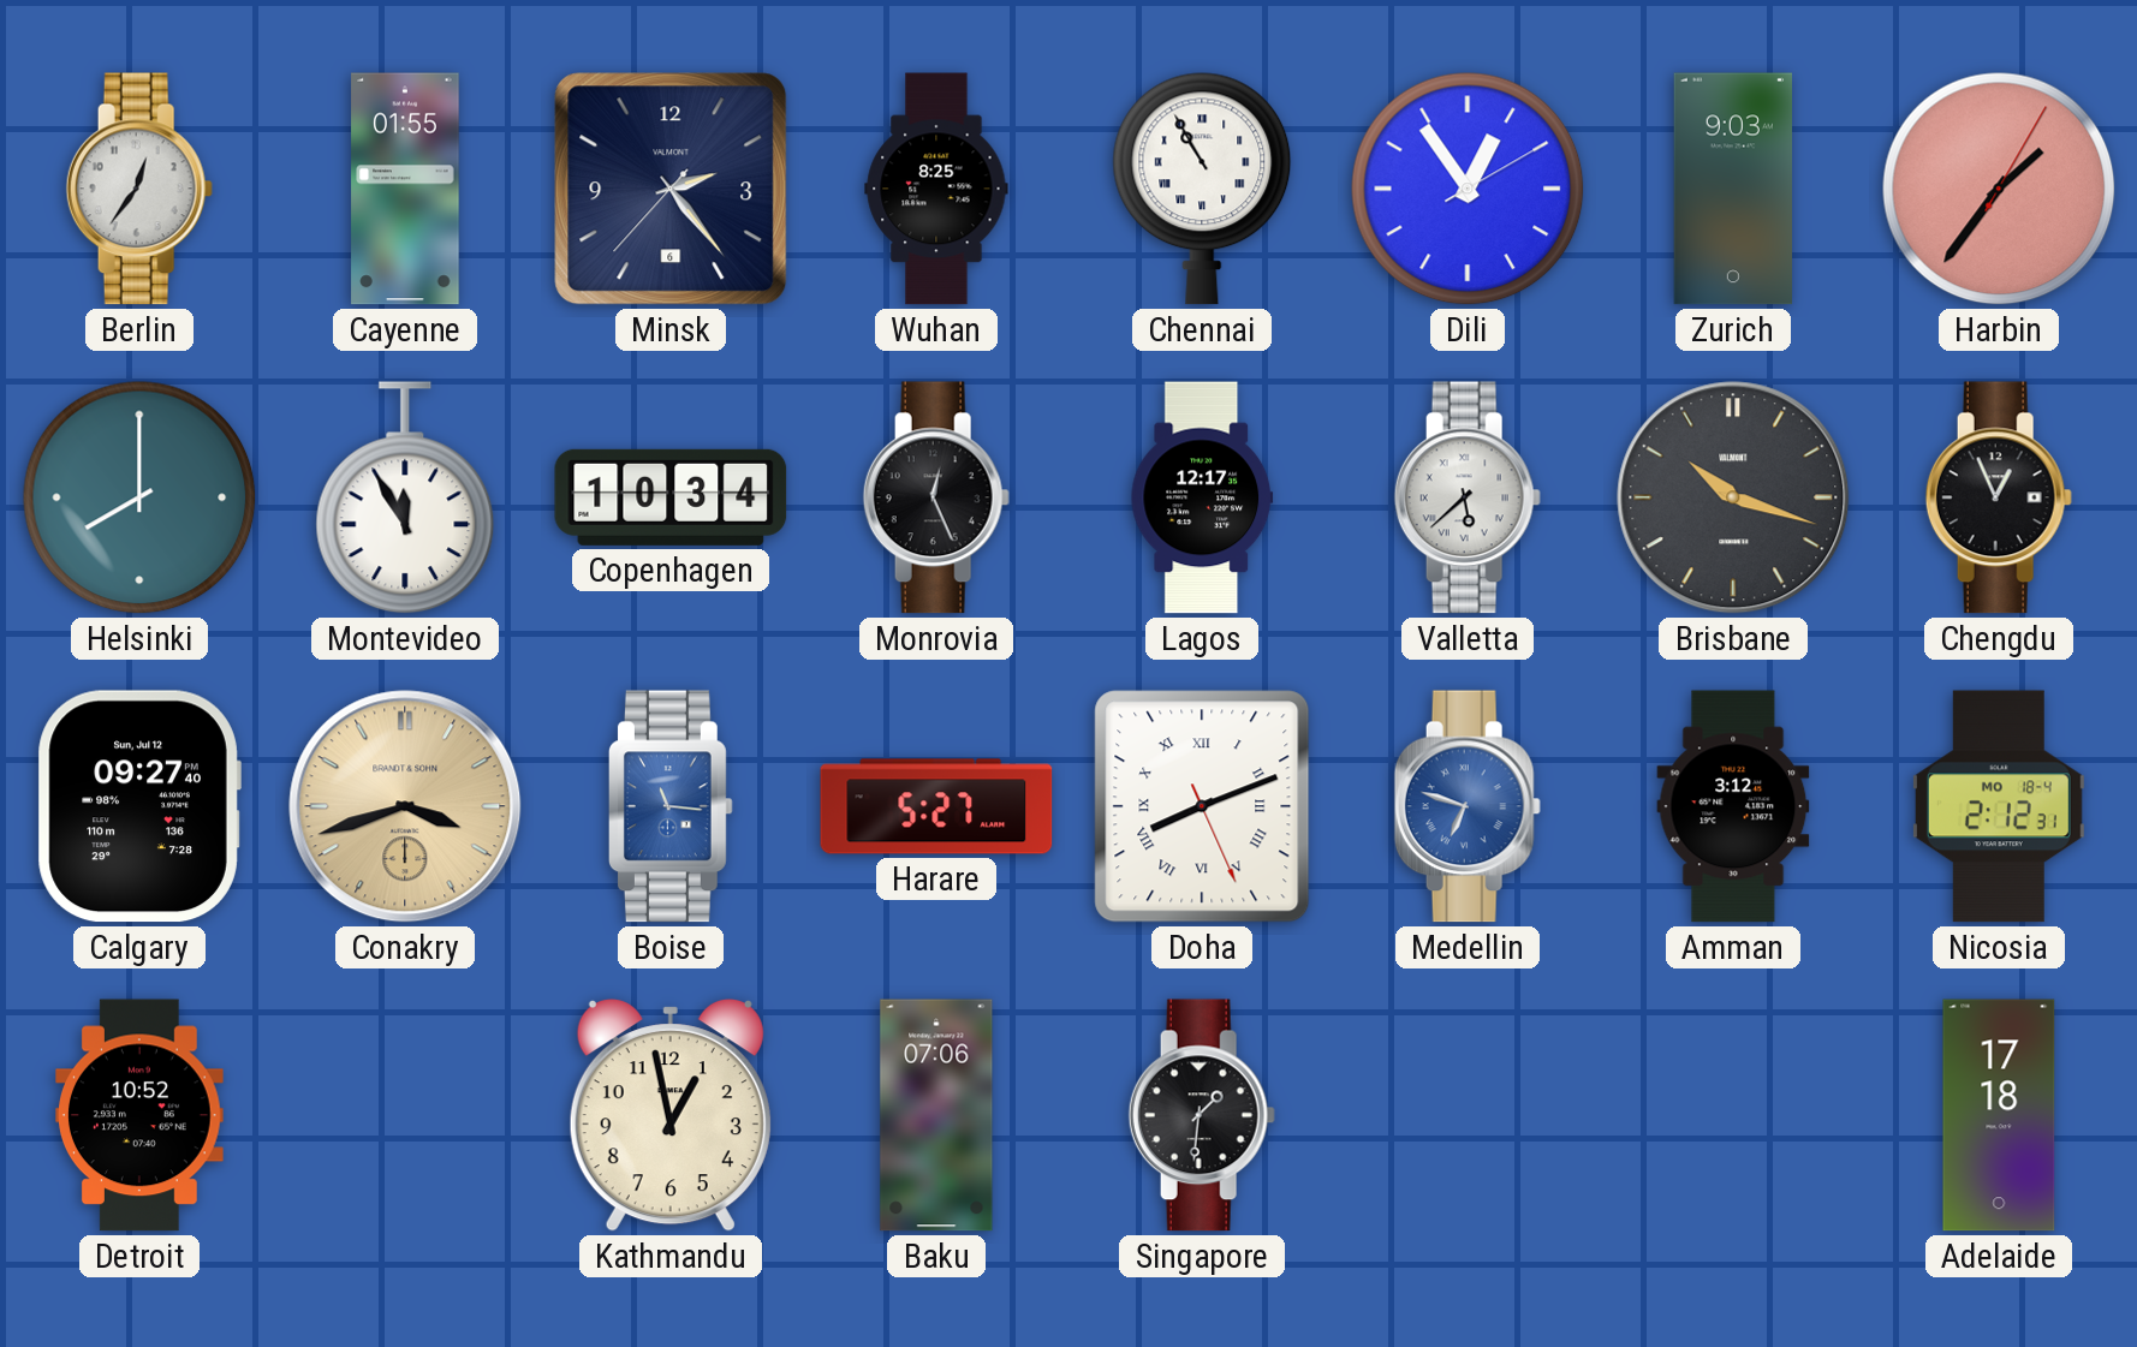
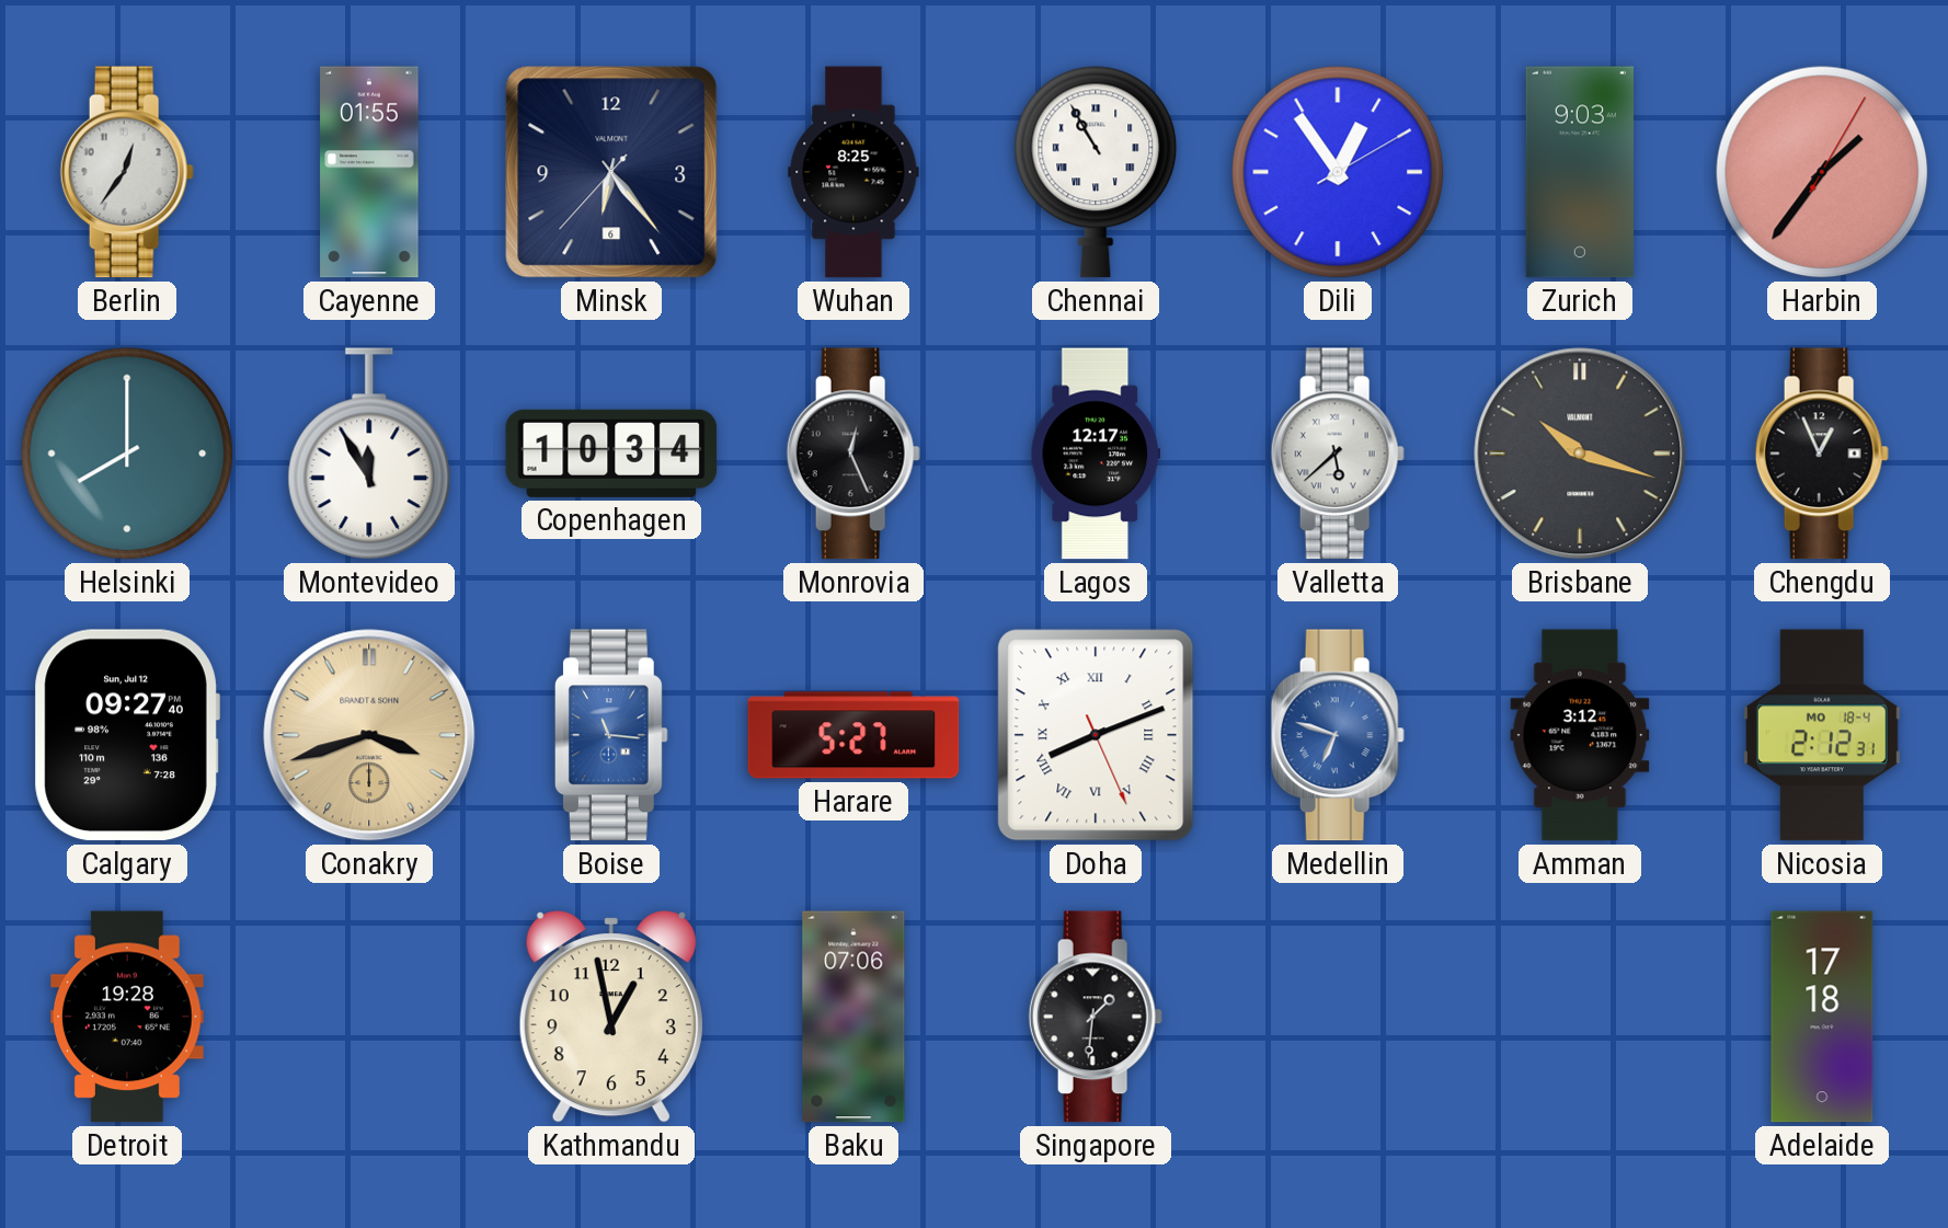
Minsk: 2:23 -> 6:23
Detroit: 10:52 -> 19:28
